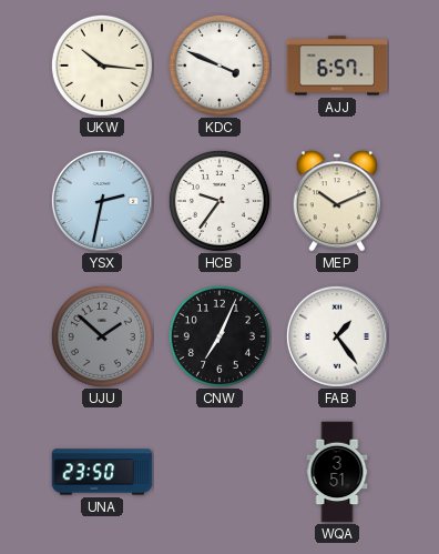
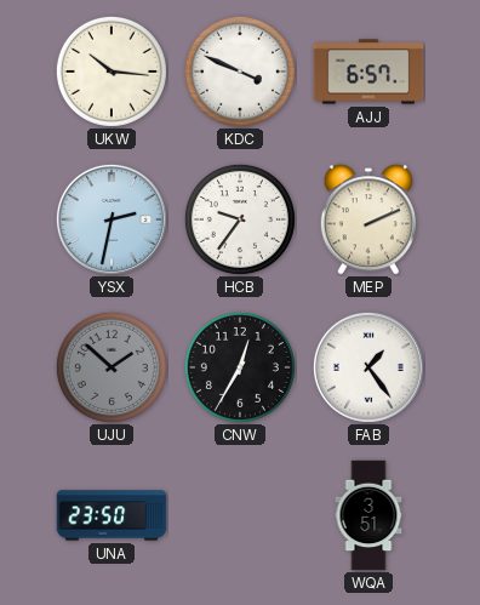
MEP: 10:11 -> 2:11
CNW: 7:04 -> 12:35
